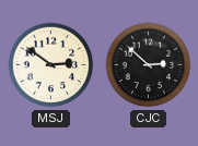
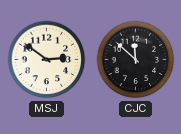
CJC: 2:52 -> 11:52
